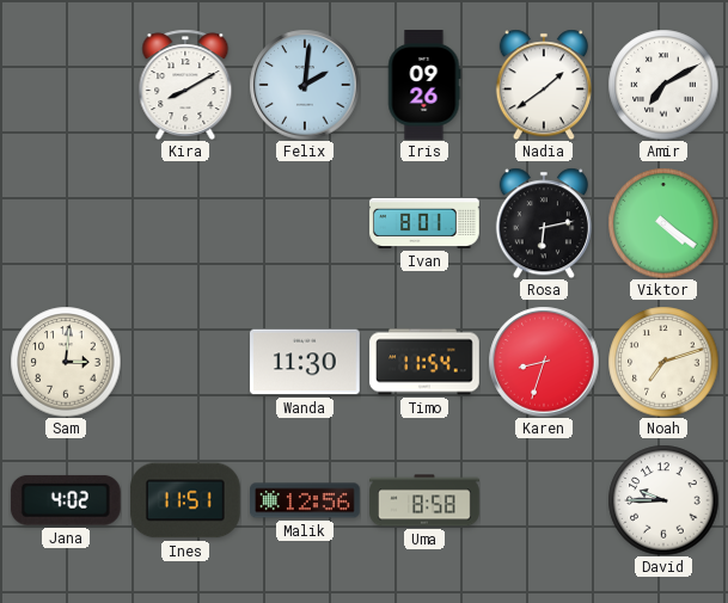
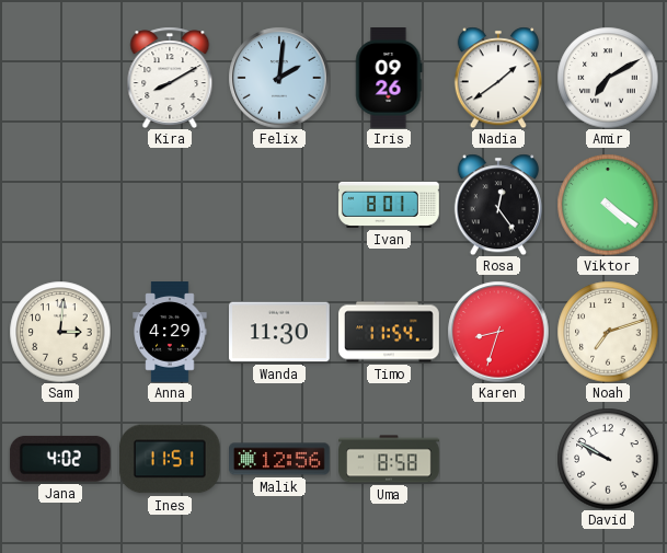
Rosa: 6:13 -> 12:24
Anna: none -> 4:29
David: 9:45 -> 9:50
